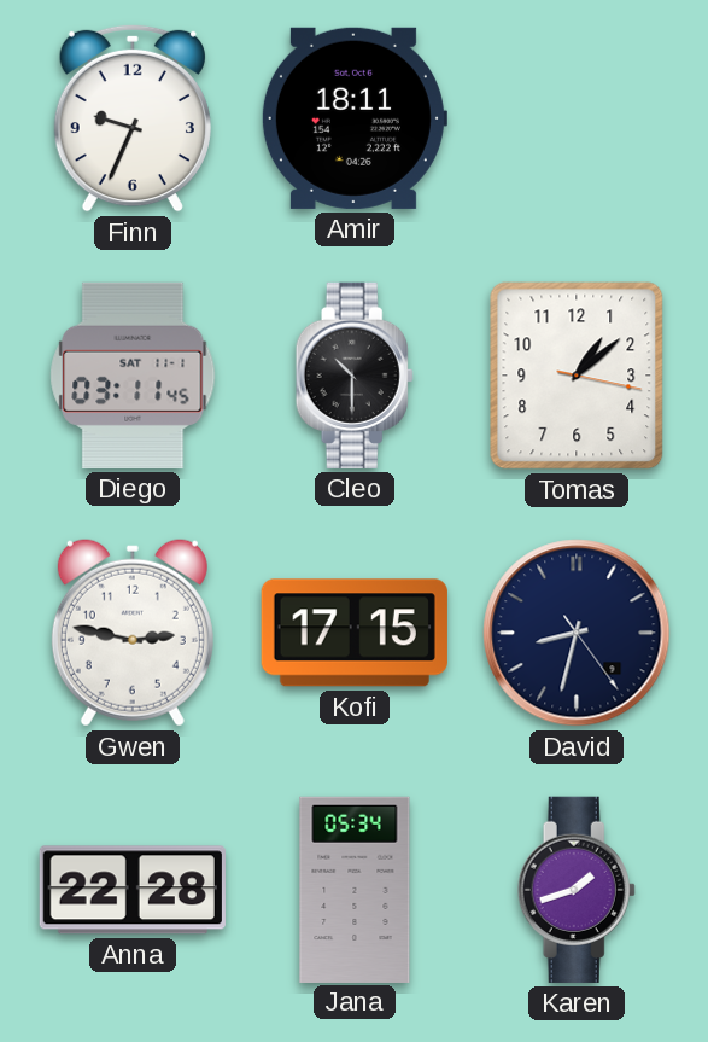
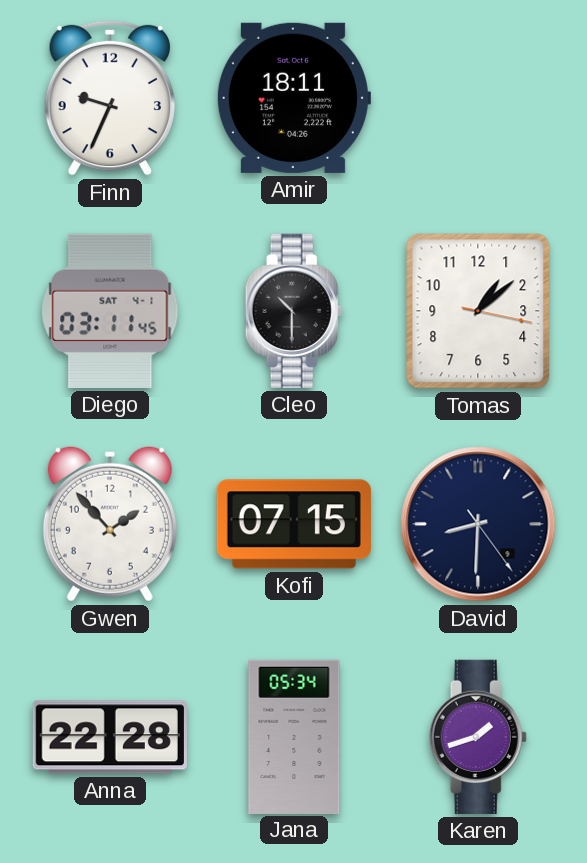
Diego date: SAT 11-1 -> SAT 4-1
Gwen: 2:47 -> 1:53
Kofi: 17:15 -> 07:15
David: 8:32 -> 8:30
